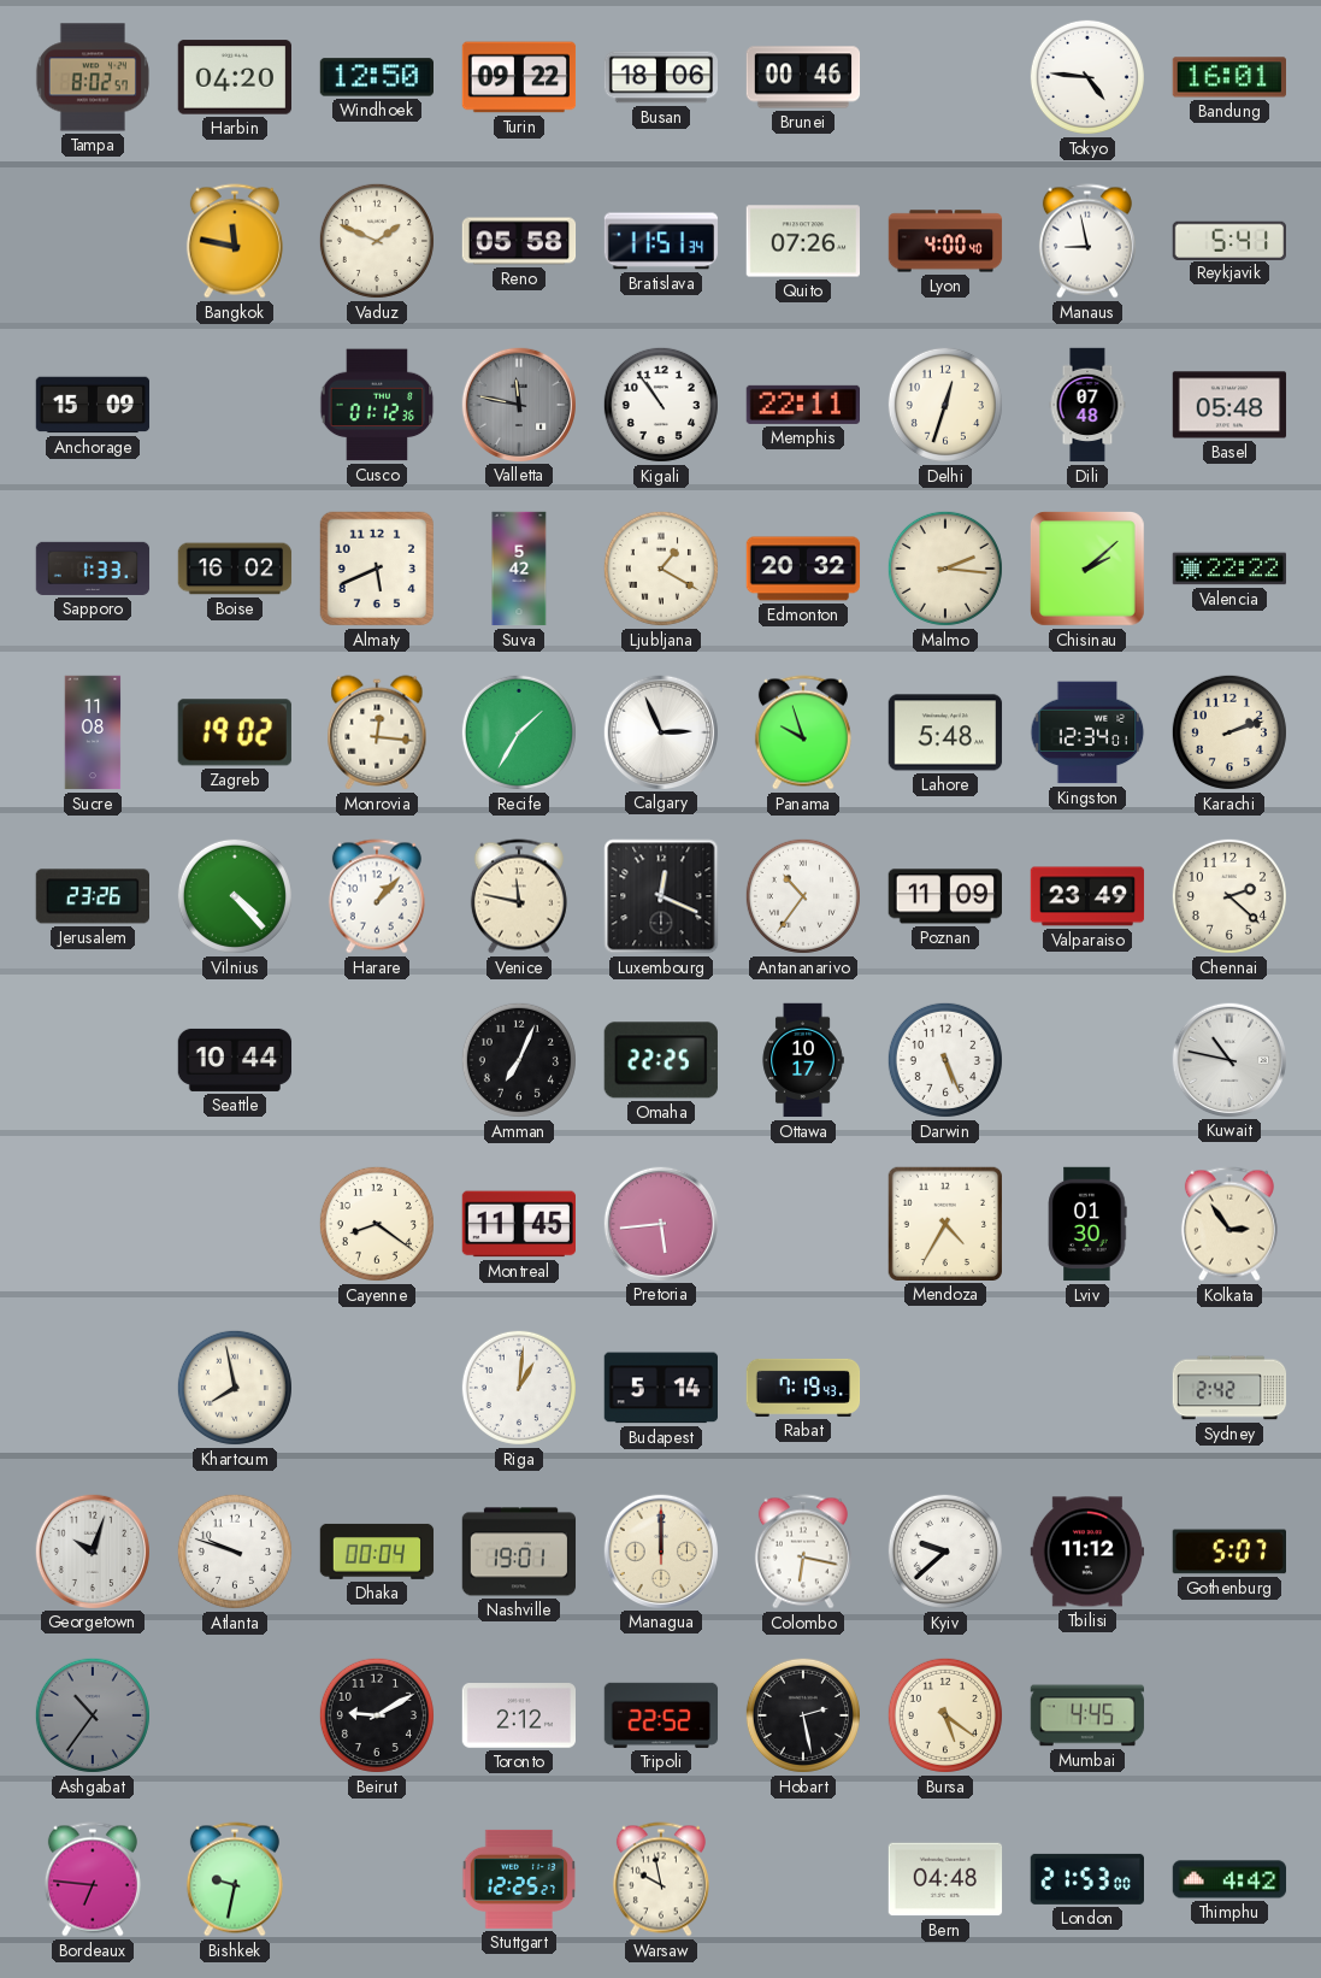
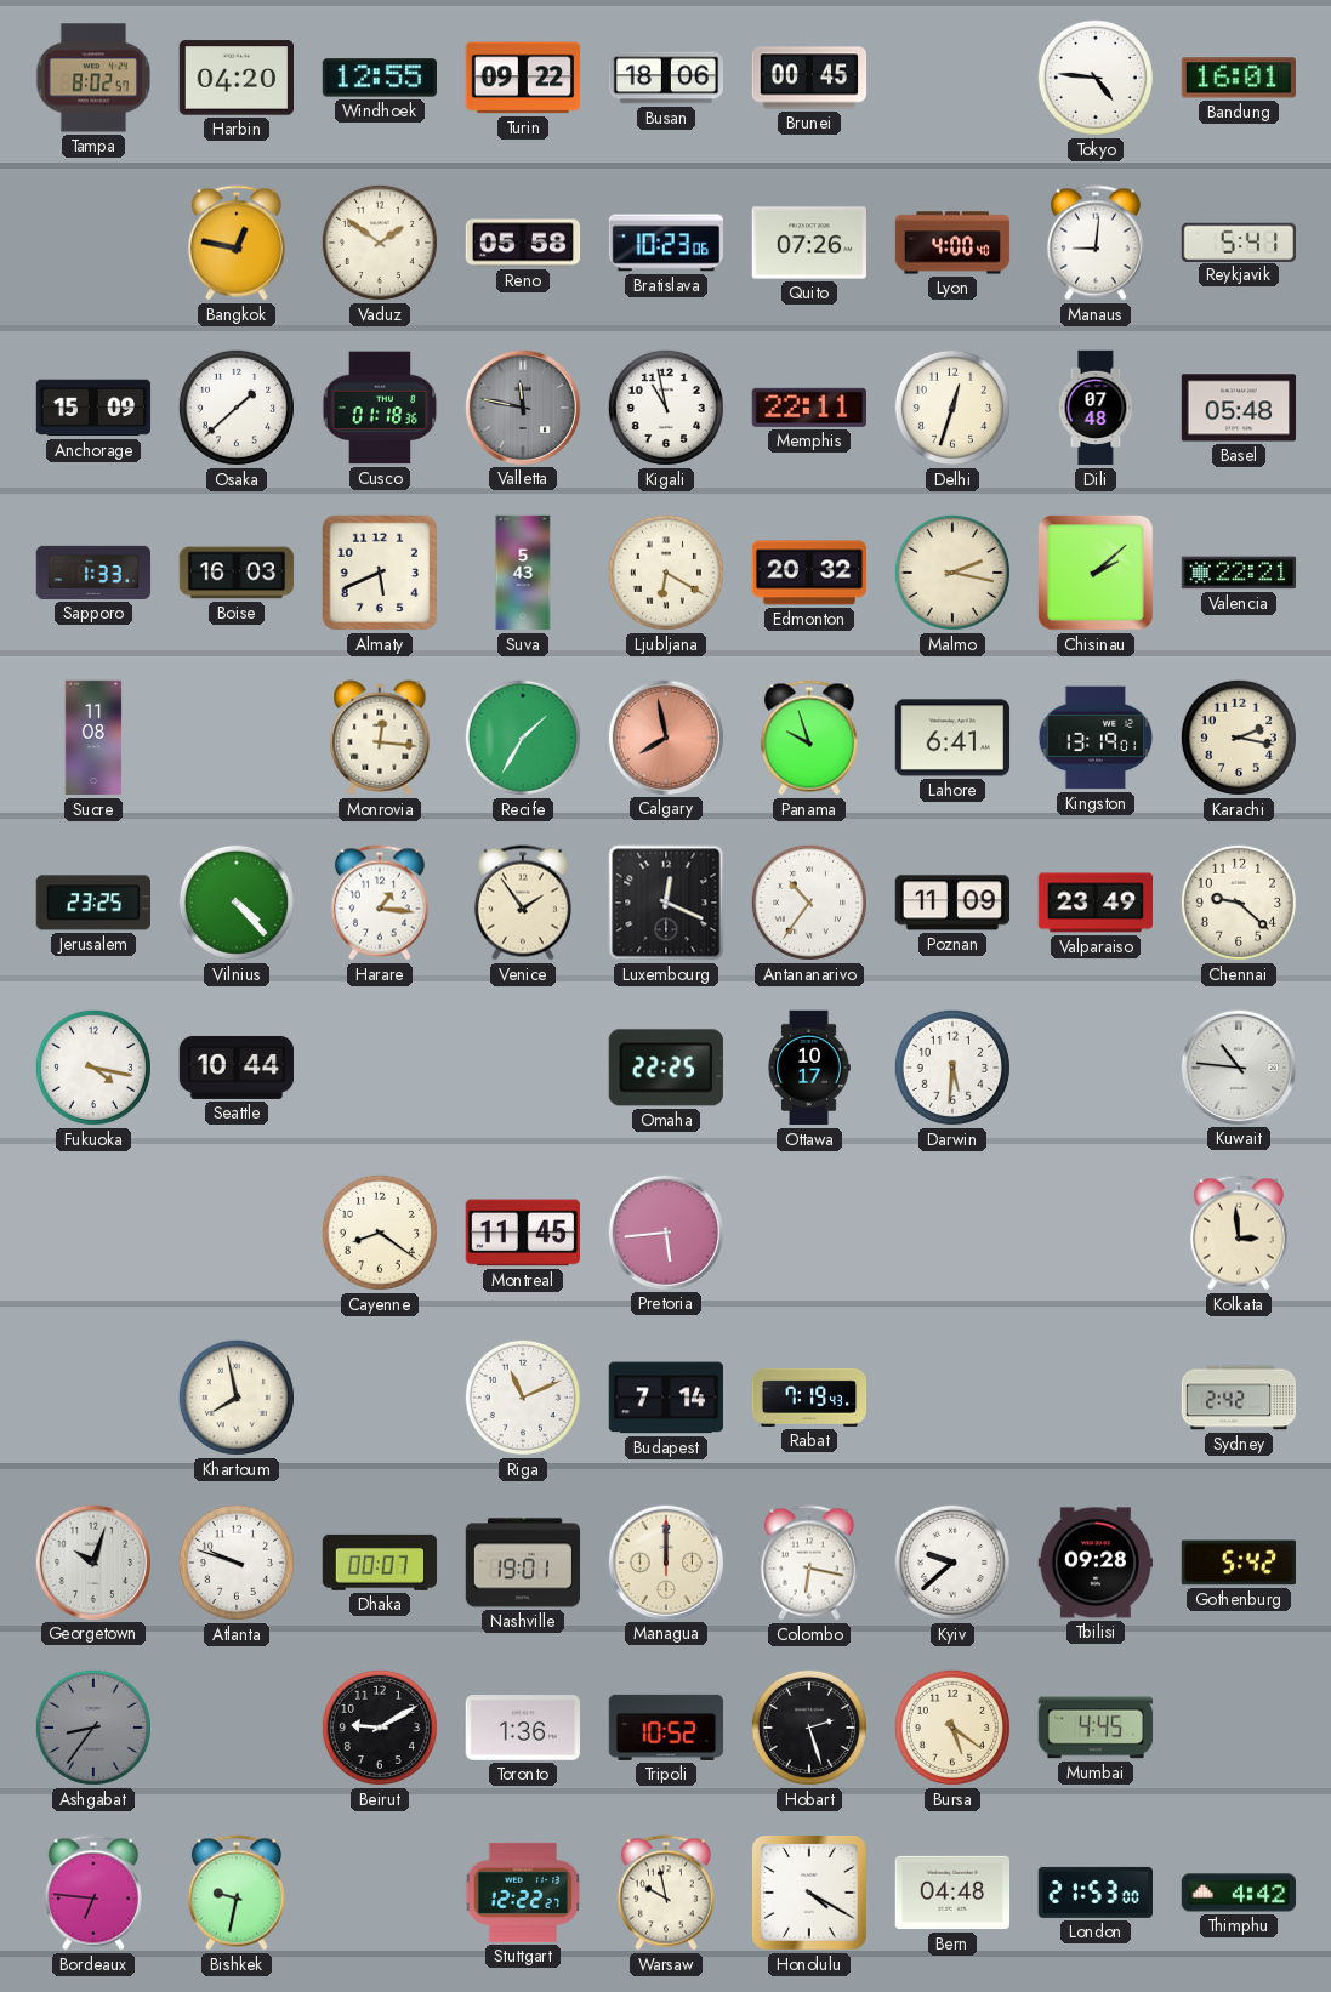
Windhoek: 12:50 -> 12:55
Brunei: 00:46 -> 00:45
Bangkok: 11:47 -> 12:47
Vaduz: 1:49 -> 1:51
Bratislava: 11:51 -> 10:23
Manaus: 8:58 -> 9:01
Osaka: none -> 1:38
Cusco: 01:12 -> 01:18
Kigali: 10:54 -> 10:58
Boise: 16:02 -> 16:03
Suva: 5:42 -> 5:43
Ljubljana: 1:20 -> 6:20
Malmo: 2:16 -> 2:17
Valencia: 22:22 -> 22:21
Zagreb: 19:02 -> none
Calgary: 2:56 -> 7:58
Calgary dial: white -> salmon
Lahore: 5:48 -> 6:41
Kingston: 12:34 -> 13:19
Karachi: 2:12 -> 2:17
Jerusalem: 23:26 -> 23:25
Harare: 1:07 -> 1:16
Venice: 11:47 -> 1:54
Chennai: 2:22 -> 9:22
Fukuoka: none -> 4:17
Amman: 7:04 -> none
Darwin: 5:26 -> 5:31
Kuwait: 10:47 -> 10:46
Mendoza: 4:35 -> none
Lviv: 01:30 -> none
Kolkata: 2:54 -> 2:59
Riga: 1:01 -> 11:11
Budapest: 5:14 -> 7:14
Dhaka: 00:04 -> 00:07
Tbilisi: 11:12 -> 09:28
Gothenburg: 5:07 -> 5:42
Ashgabat: 10:36 -> 8:36
Toronto: 2:12 -> 1:36
Tripoli: 22:52 -> 10:52
Hobart: 2:28 -> 2:27
Stuttgart: 12:25 -> 12:22
Honolulu: none -> 4:20
